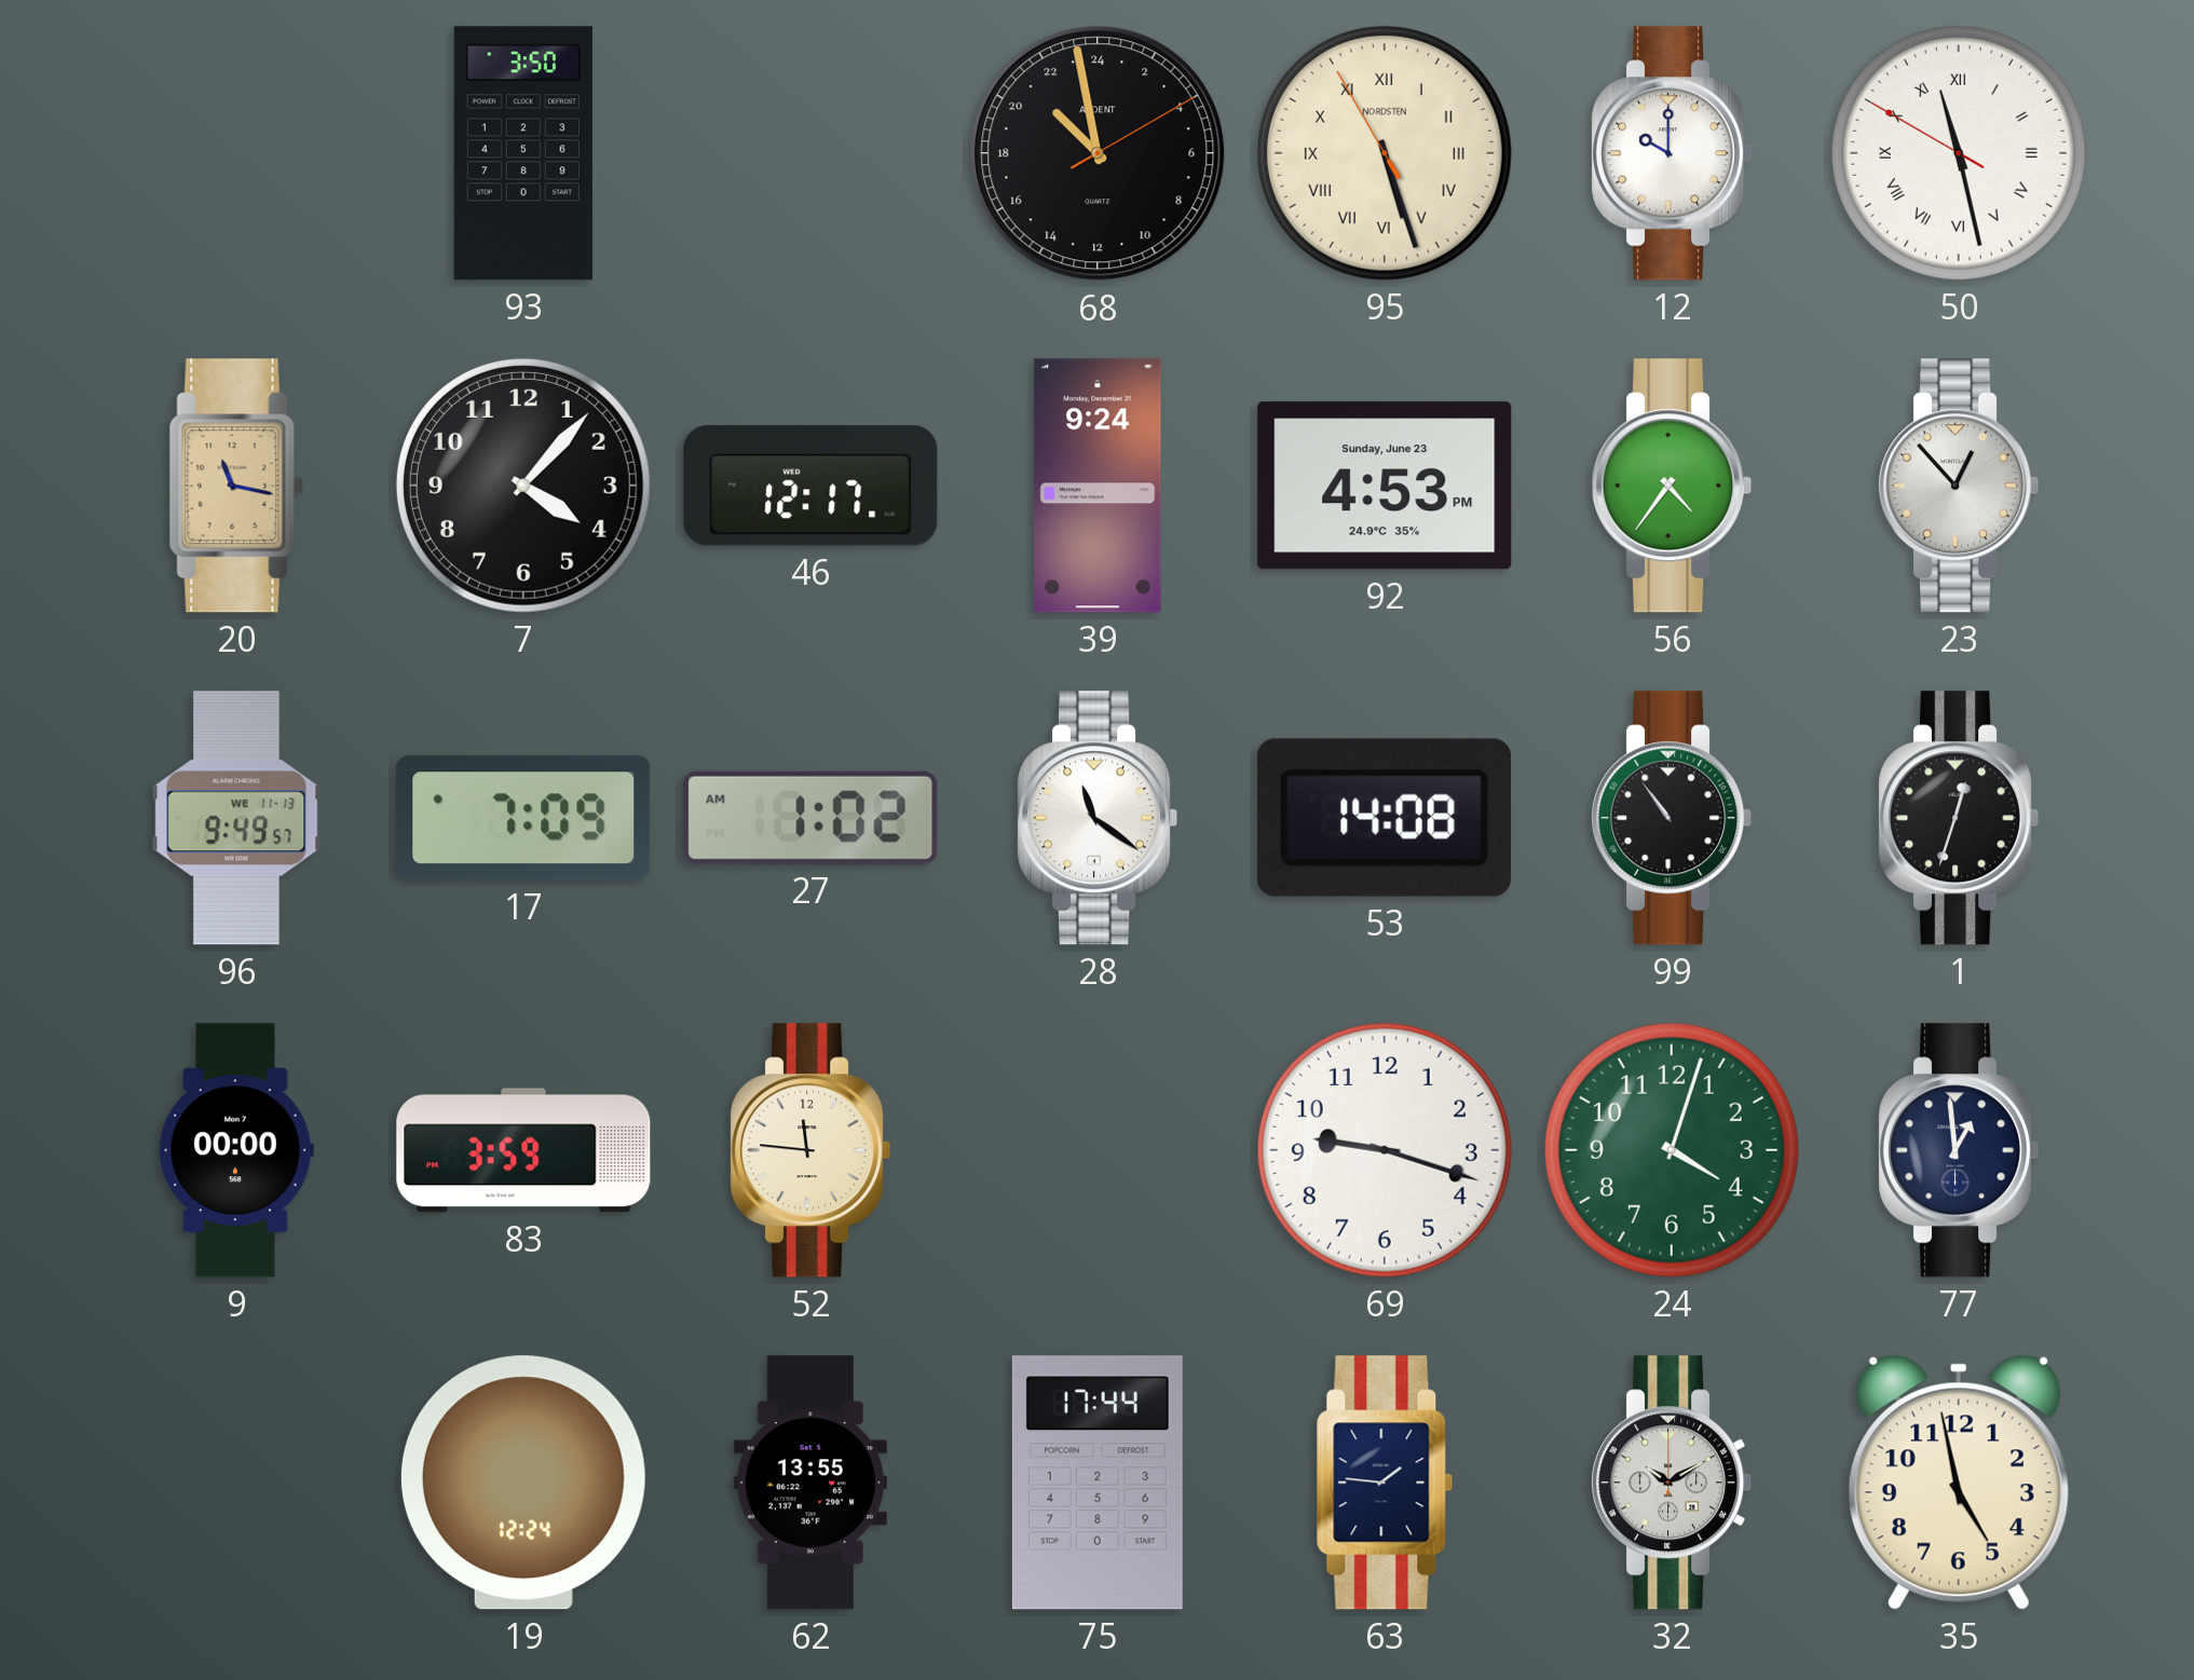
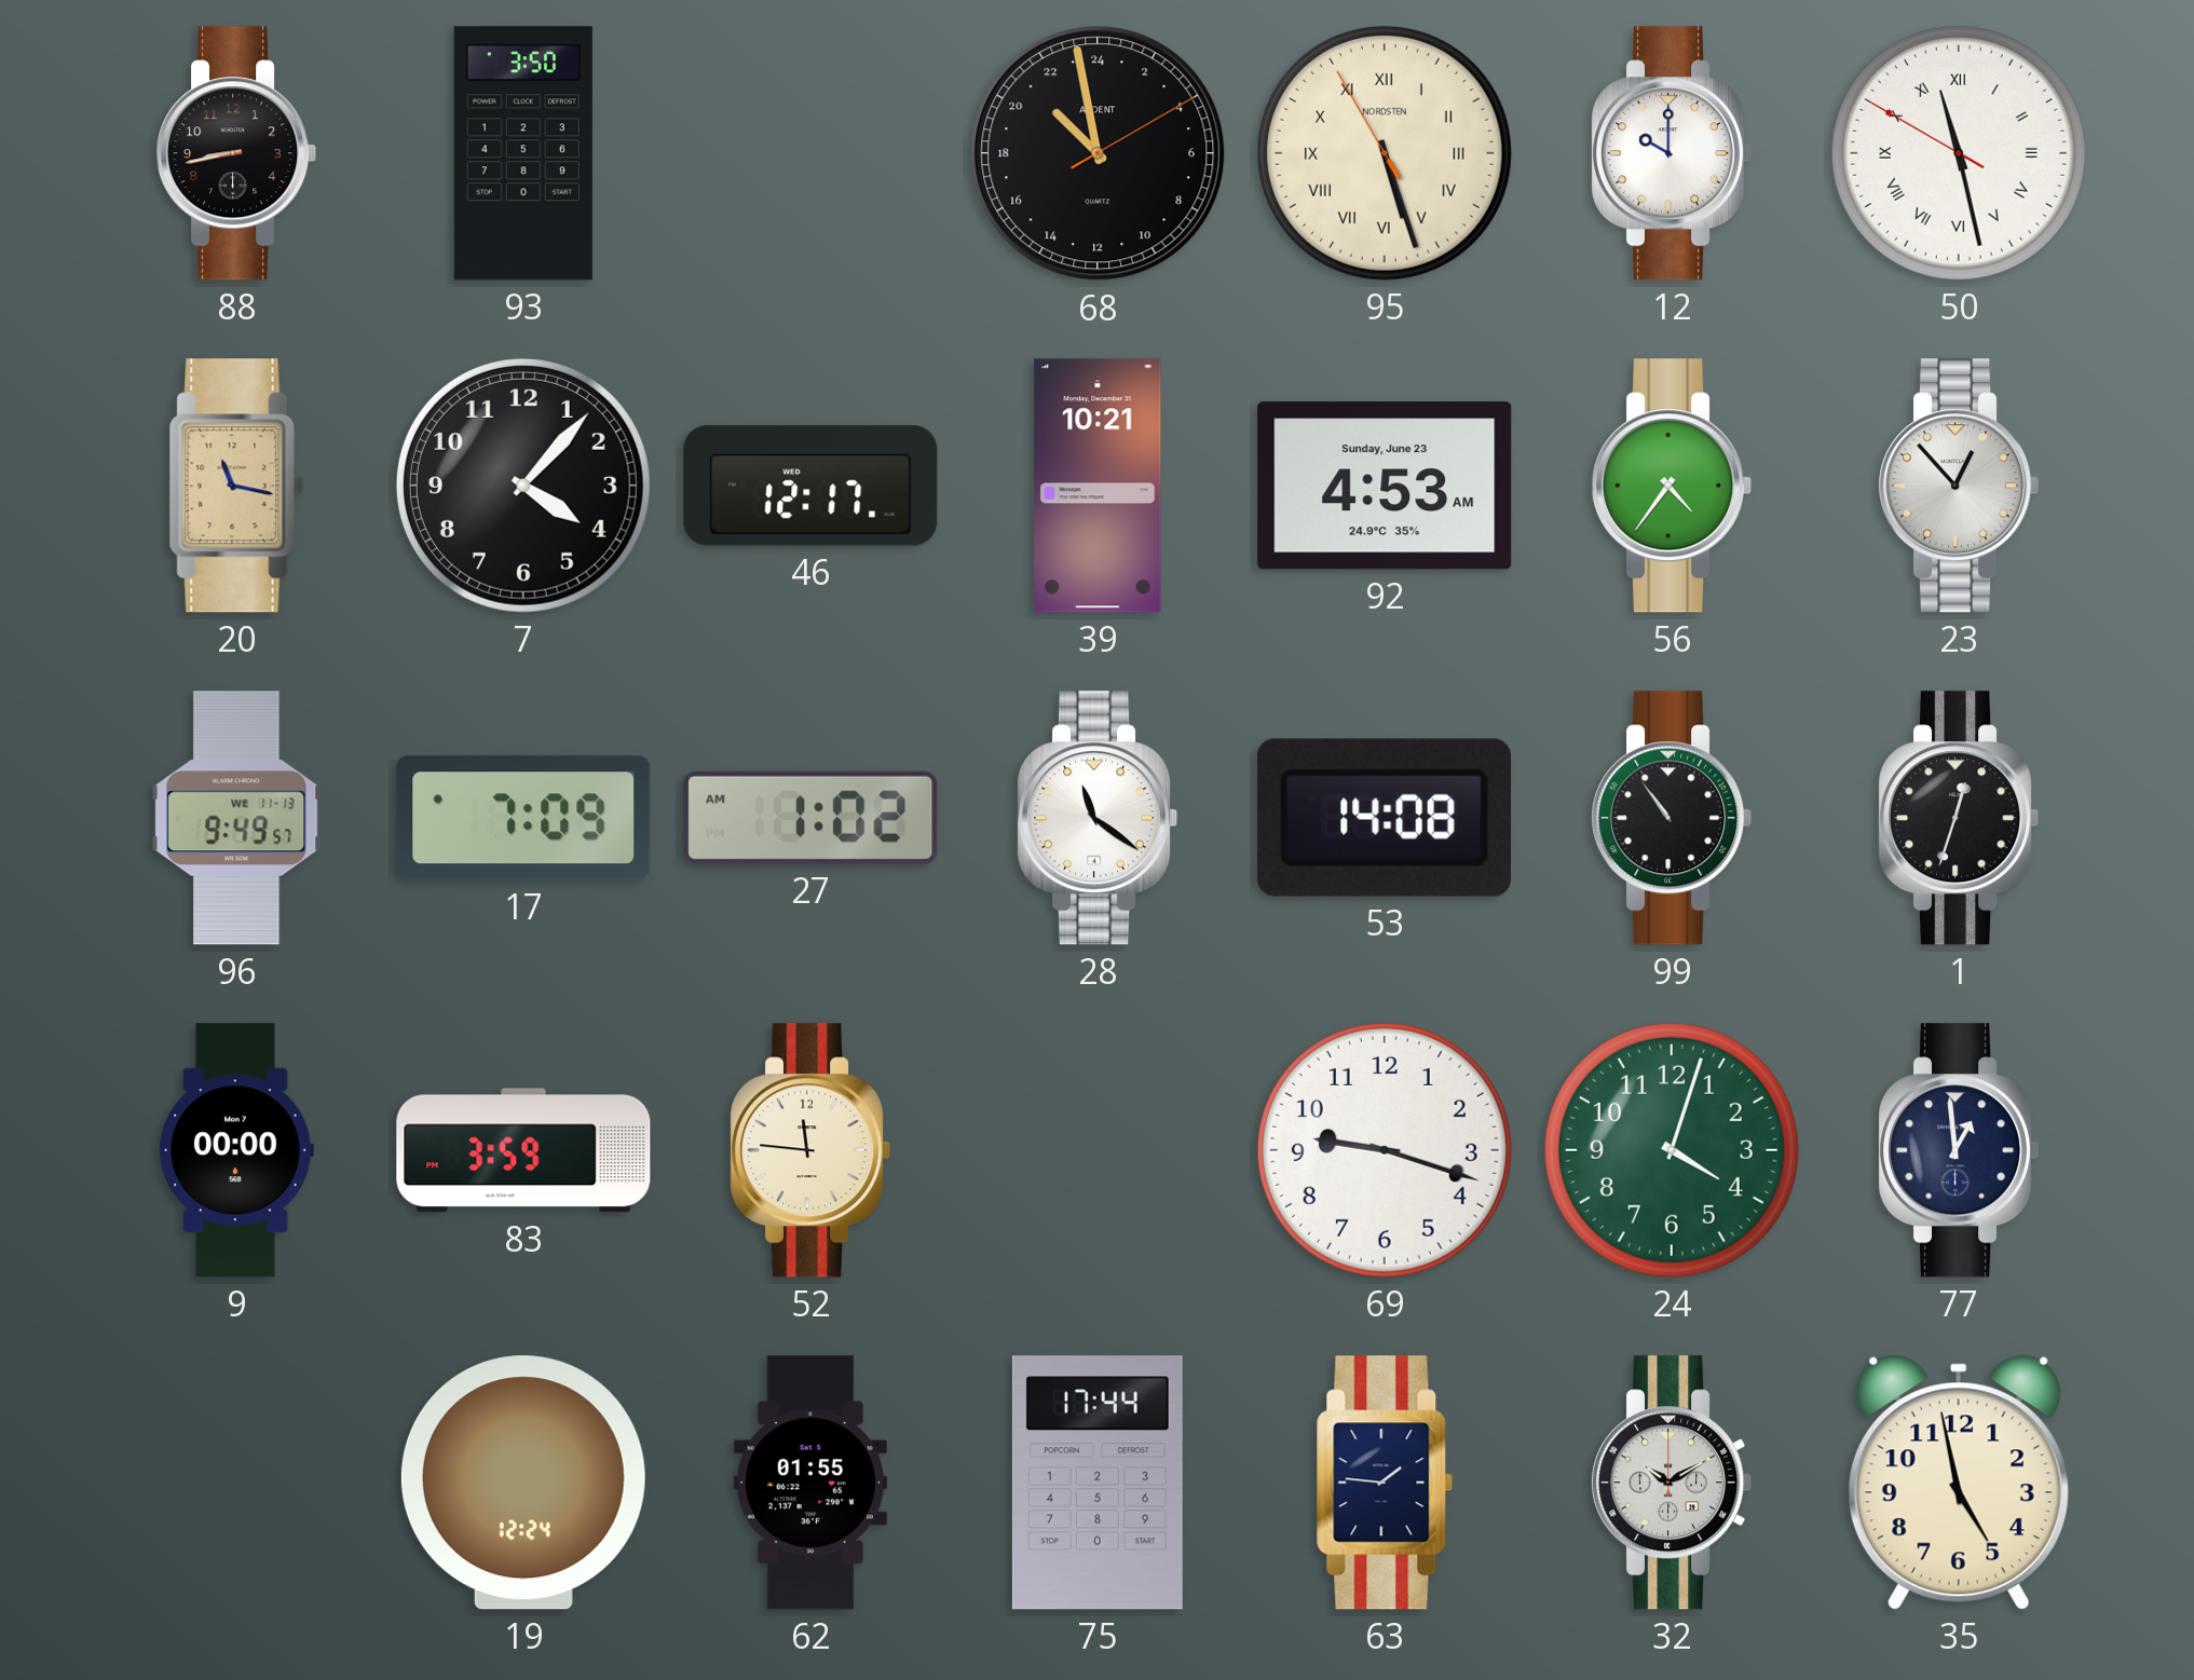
88: none -> 8:43
39: 9:24 -> 10:21
92: 4:53 PM -> 4:53 AM
62: 13:55 -> 01:55
